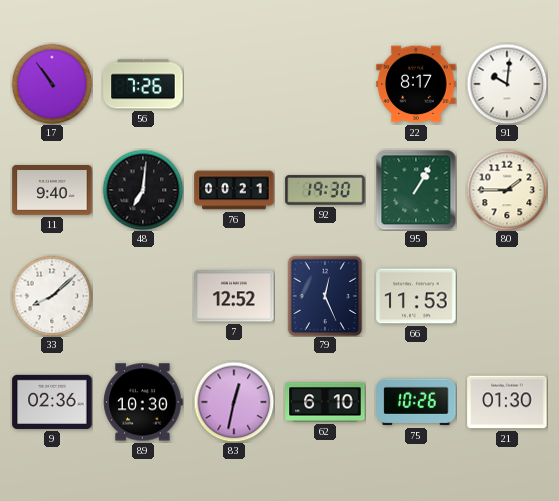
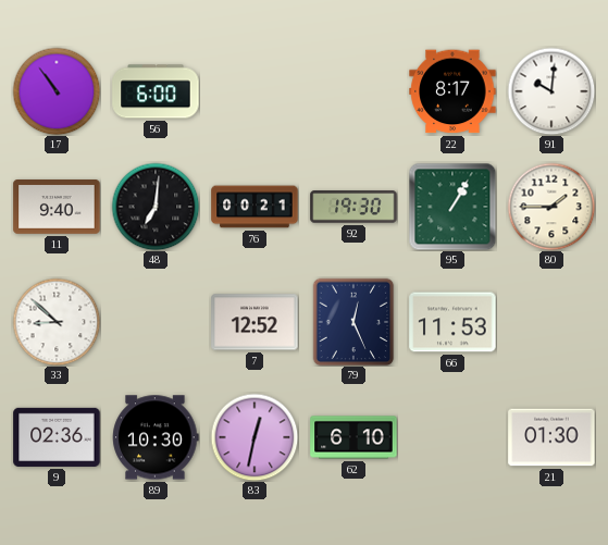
56: 7:26 -> 6:00
33: 8:08 -> 8:52
75: 10:26 -> none
